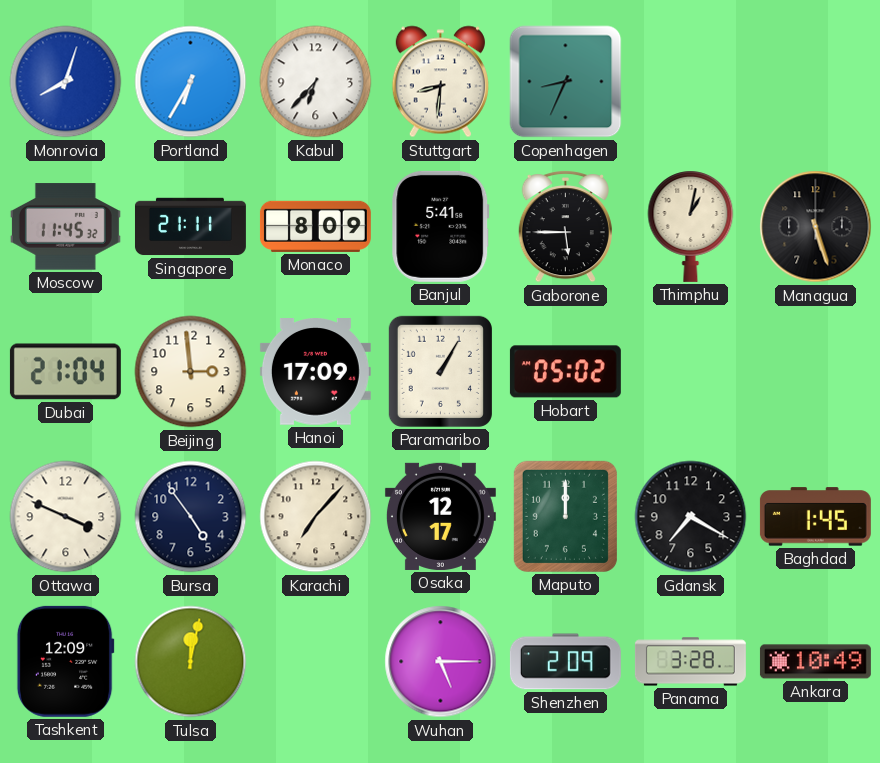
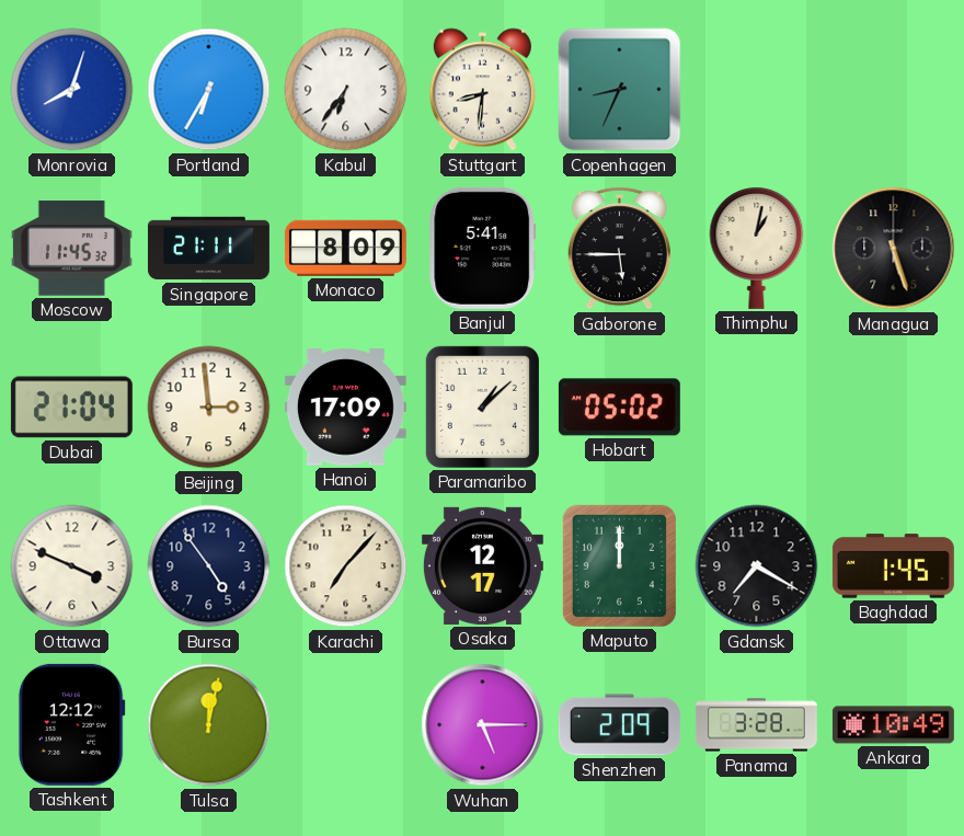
Kabul: 6:37 -> 6:36
Paramaribo: 1:05 -> 1:08
Tashkent: 12:09 -> 12:12
